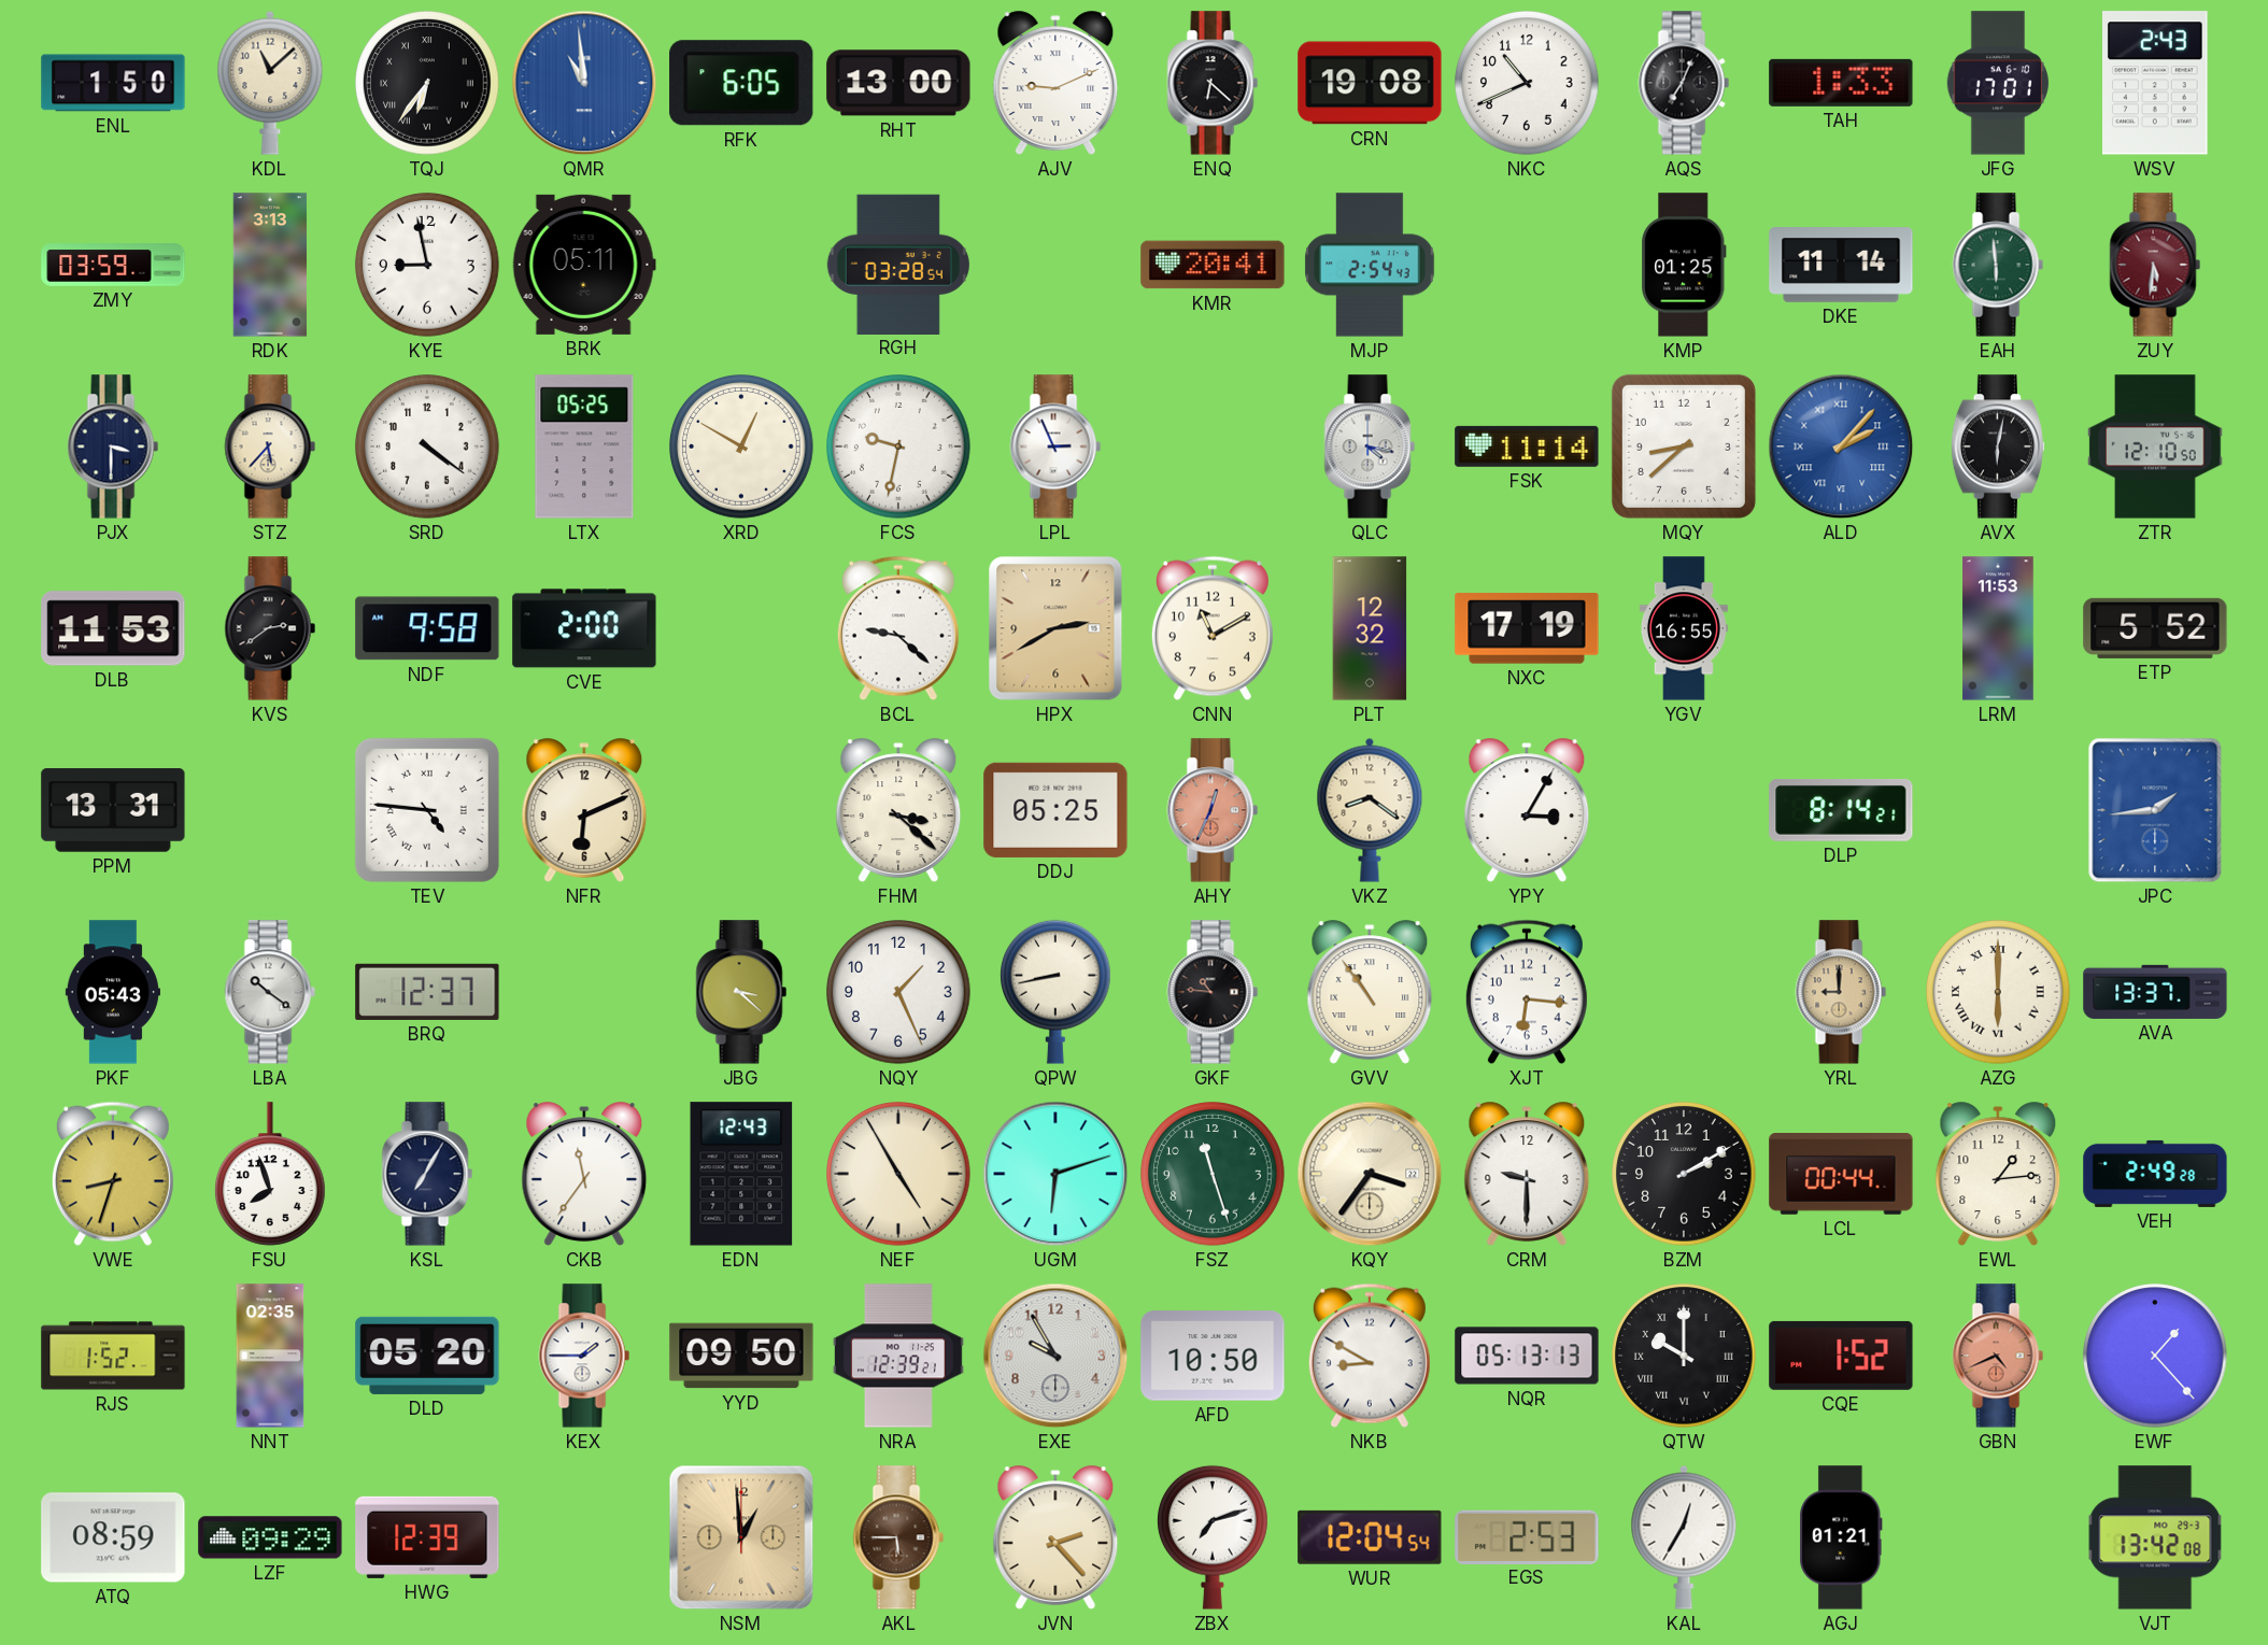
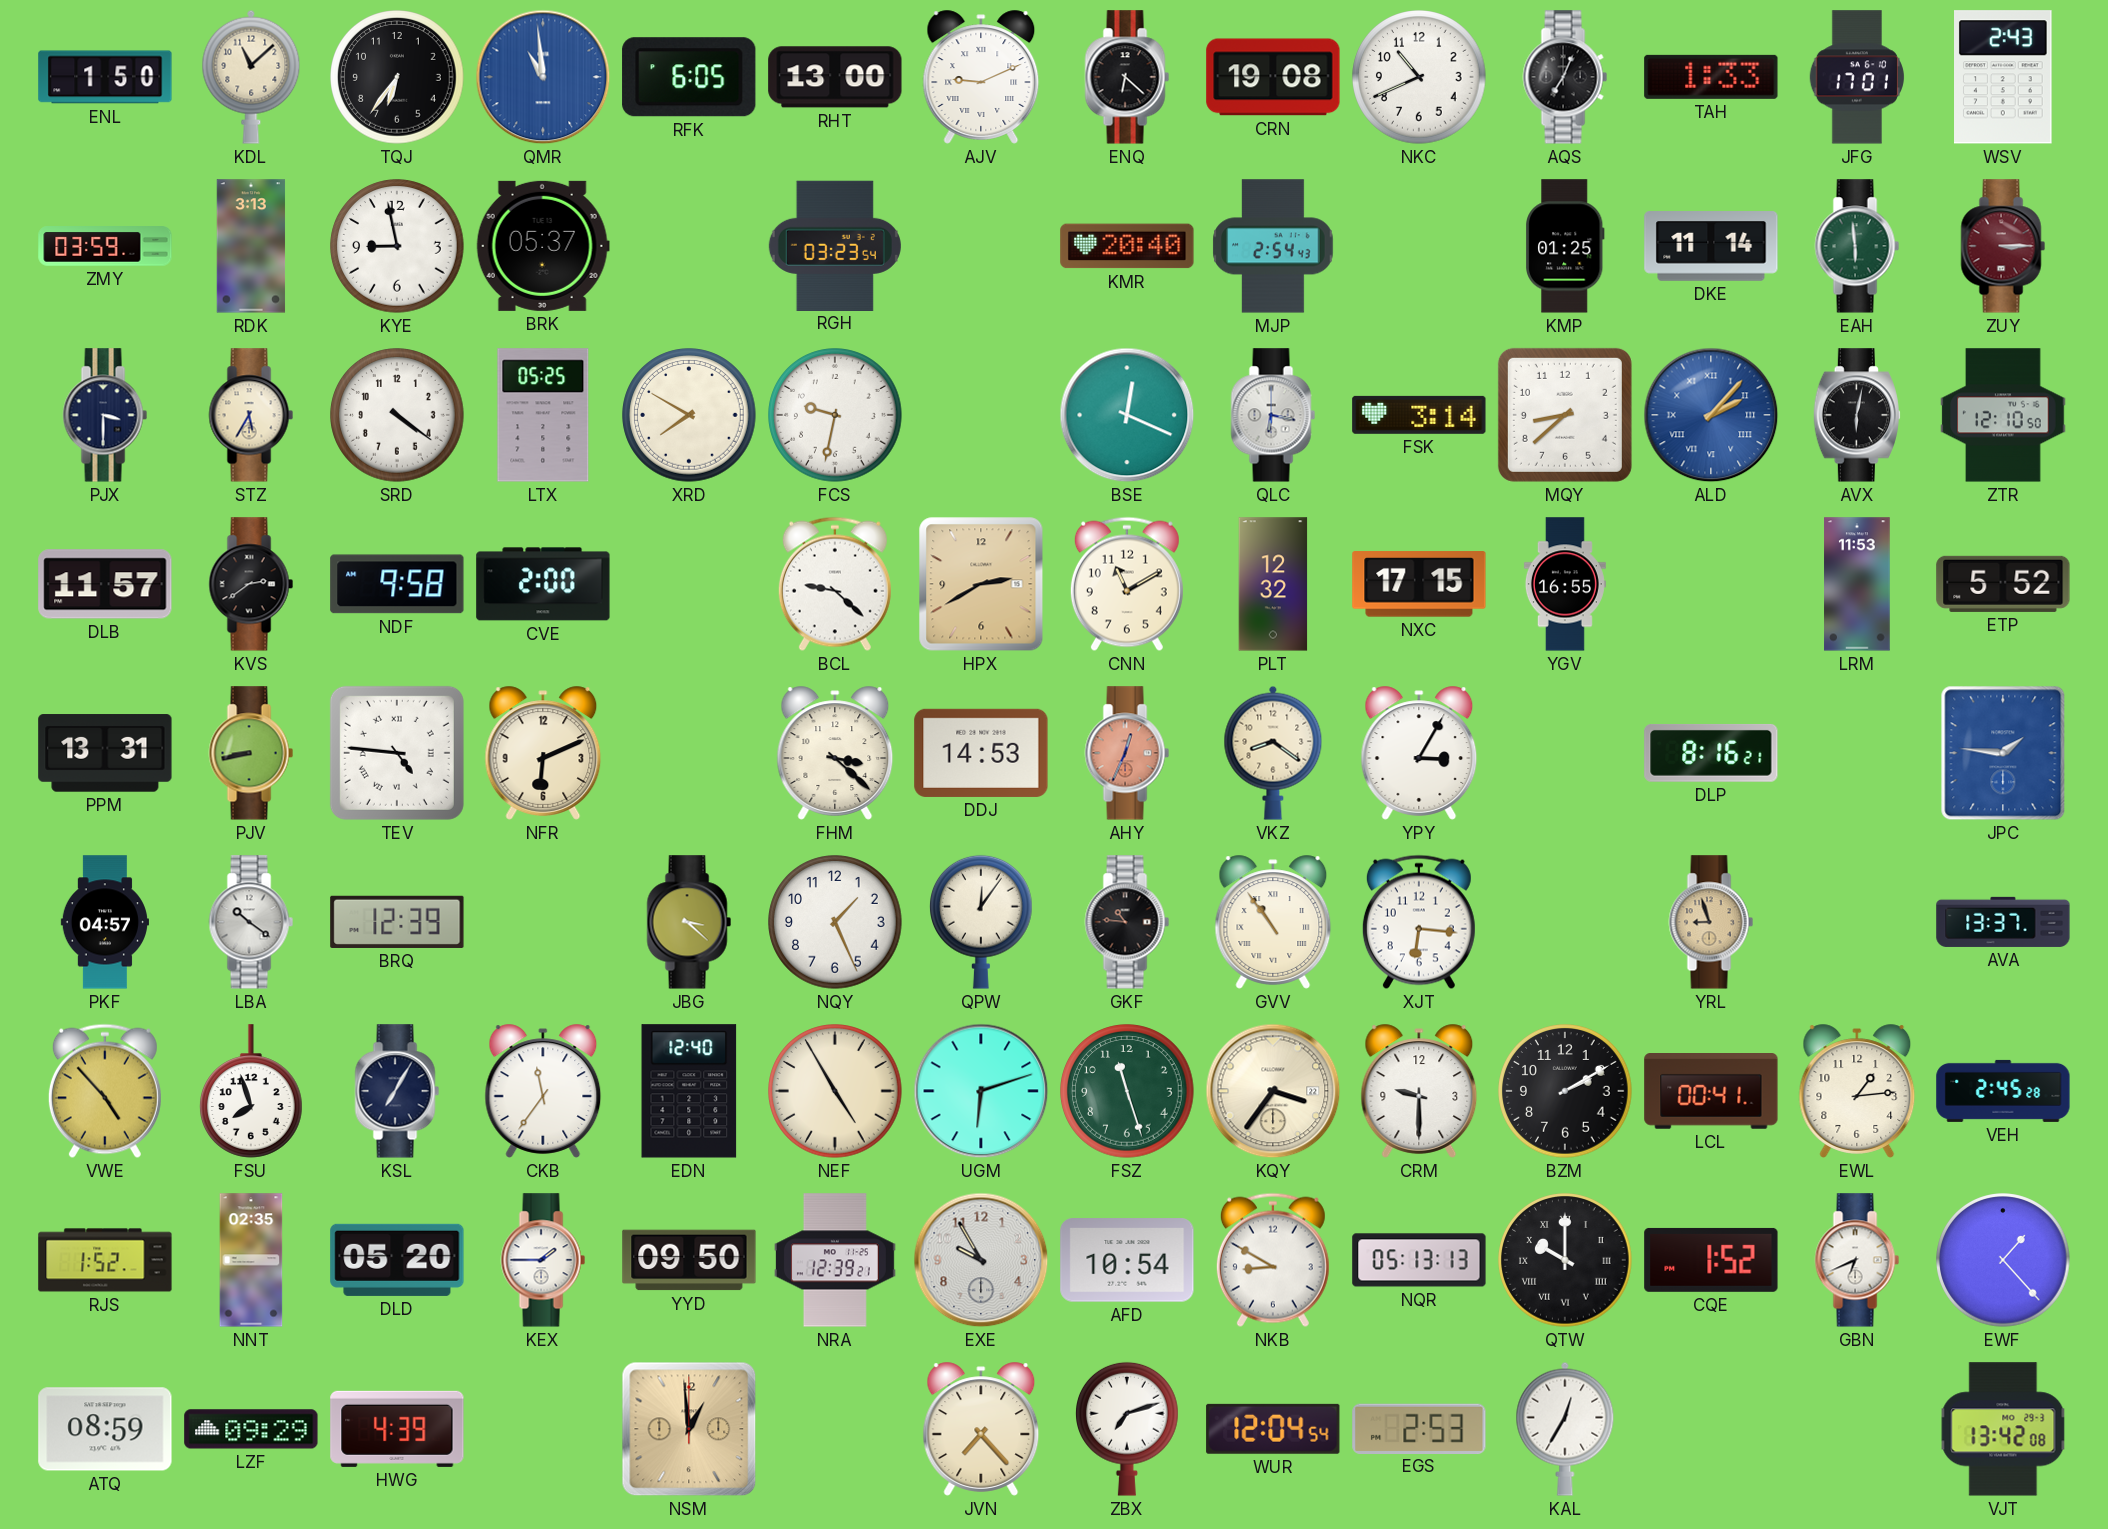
TQJ numerals: Roman -> Arabic
BRK: 05:11 -> 05:37
RGH: 03:28 -> 03:23
KMR: 20:41 -> 20:40
ZUY: 5:31 -> 3:15
STZ: 5:37 -> 5:35
XRD: 12:50 -> 7:50
LPL: 2:56 -> none
BSE: none -> 12:19
QLC: 4:17 -> 6:17
FSK: 11:14 -> 3:14
DLB: 11:53 -> 11:57
NXC: 17:19 -> 17:15
PJV: none -> 8:43
DDJ: 05:25 -> 14:53
DLP: 8:14 -> 8:16
JPC: 1:44 -> 1:46
PKF: 05:43 -> 04:57
BRQ: 12:37 -> 12:39
QPW: 8:43 -> 12:06
YRL: 9:00 -> 8:57
AZG: 6:00 -> none
VWE: 8:33 -> 4:53
EDN: 12:43 -> 12:40
LCL: 00:44 -> 00:41
VEH: 2:49 -> 2:45
AFD: 10:50 -> 10:54
GBN: 4:41 -> 6:41
GBN dial: salmon -> white
HWG: 12:39 -> 4:39
AKL: 5:45 -> none
JVN: 2:23 -> 7:23
AGJ: 01:21 -> none
